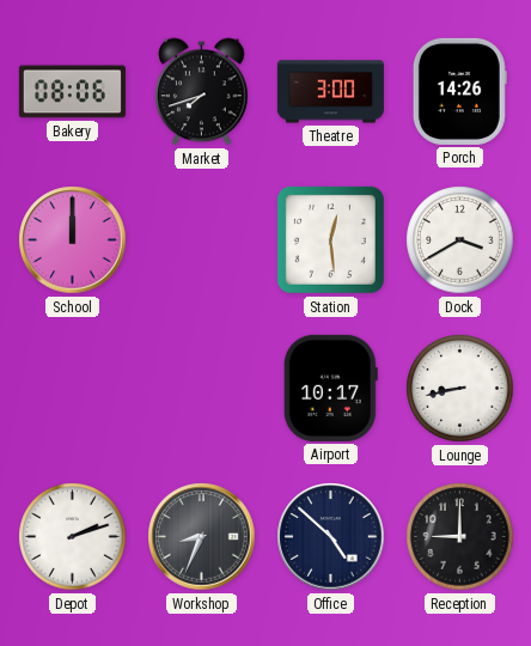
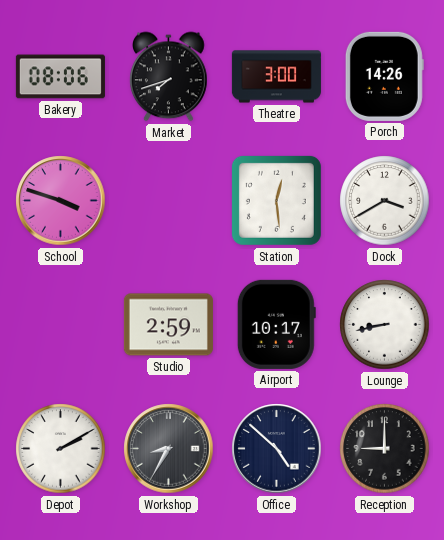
School: 12:00 -> 3:48
Studio: none -> 2:59
Depot: 2:12 -> 2:10
Workshop: 8:34 -> 8:35
